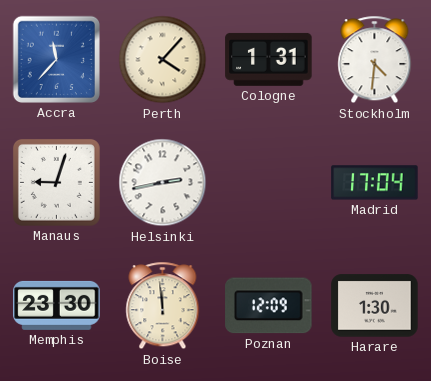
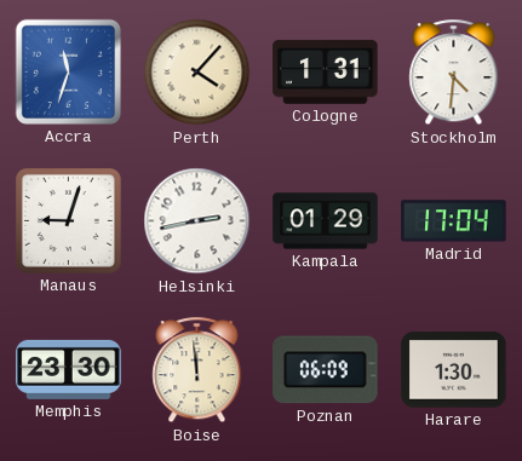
Accra: 11:37 -> 11:33
Kampala: none -> 01:29
Poznan: 12:09 -> 06:09
